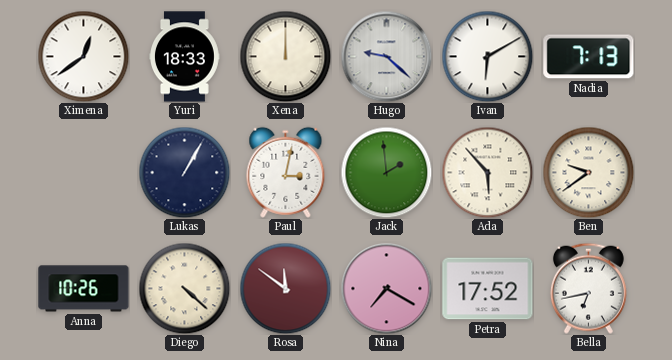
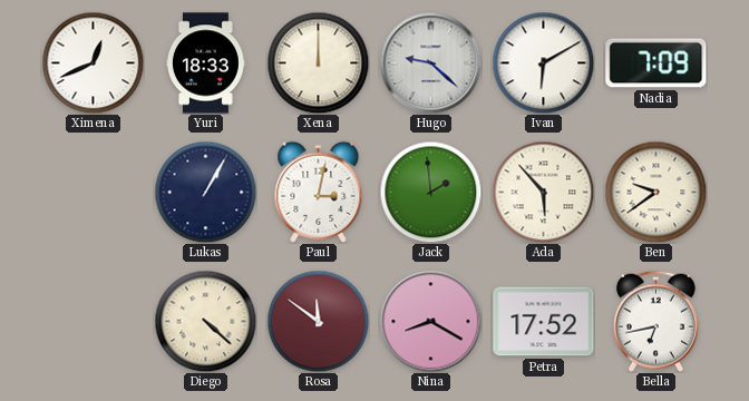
Ximena: 12:39 -> 12:41
Nadia: 7:13 -> 7:09
Anna: 10:26 -> none
Nina: 7:20 -> 8:20
